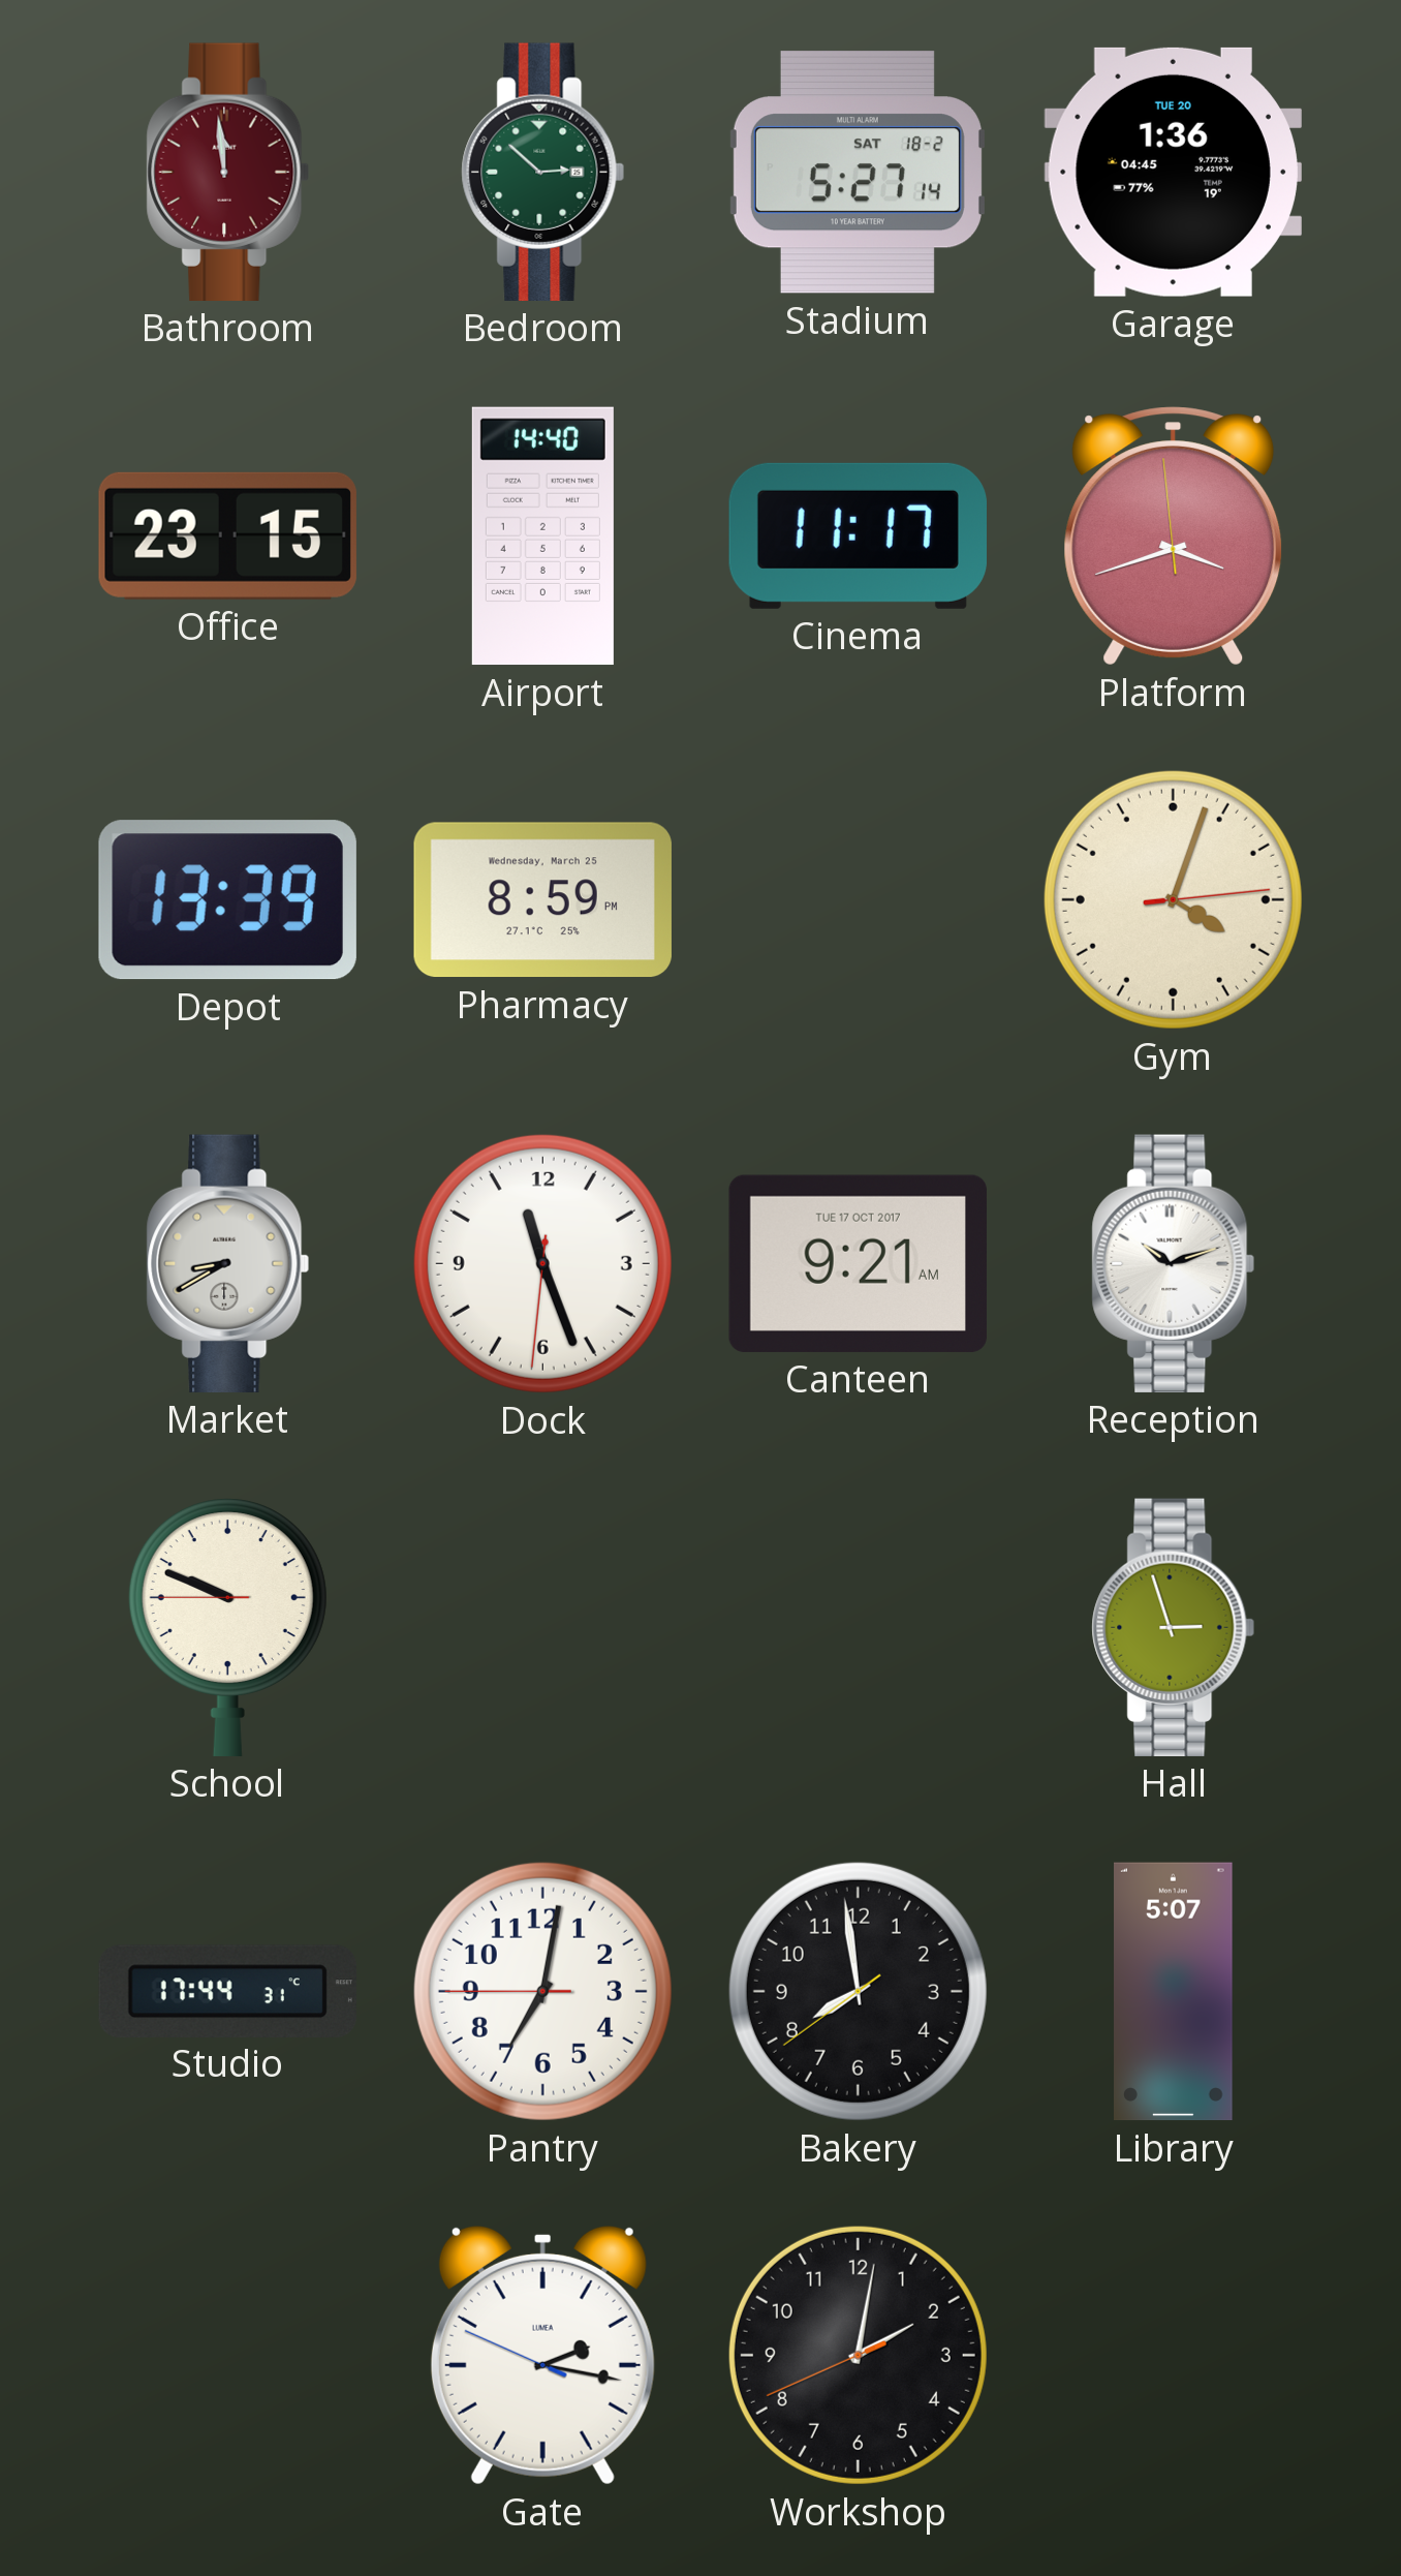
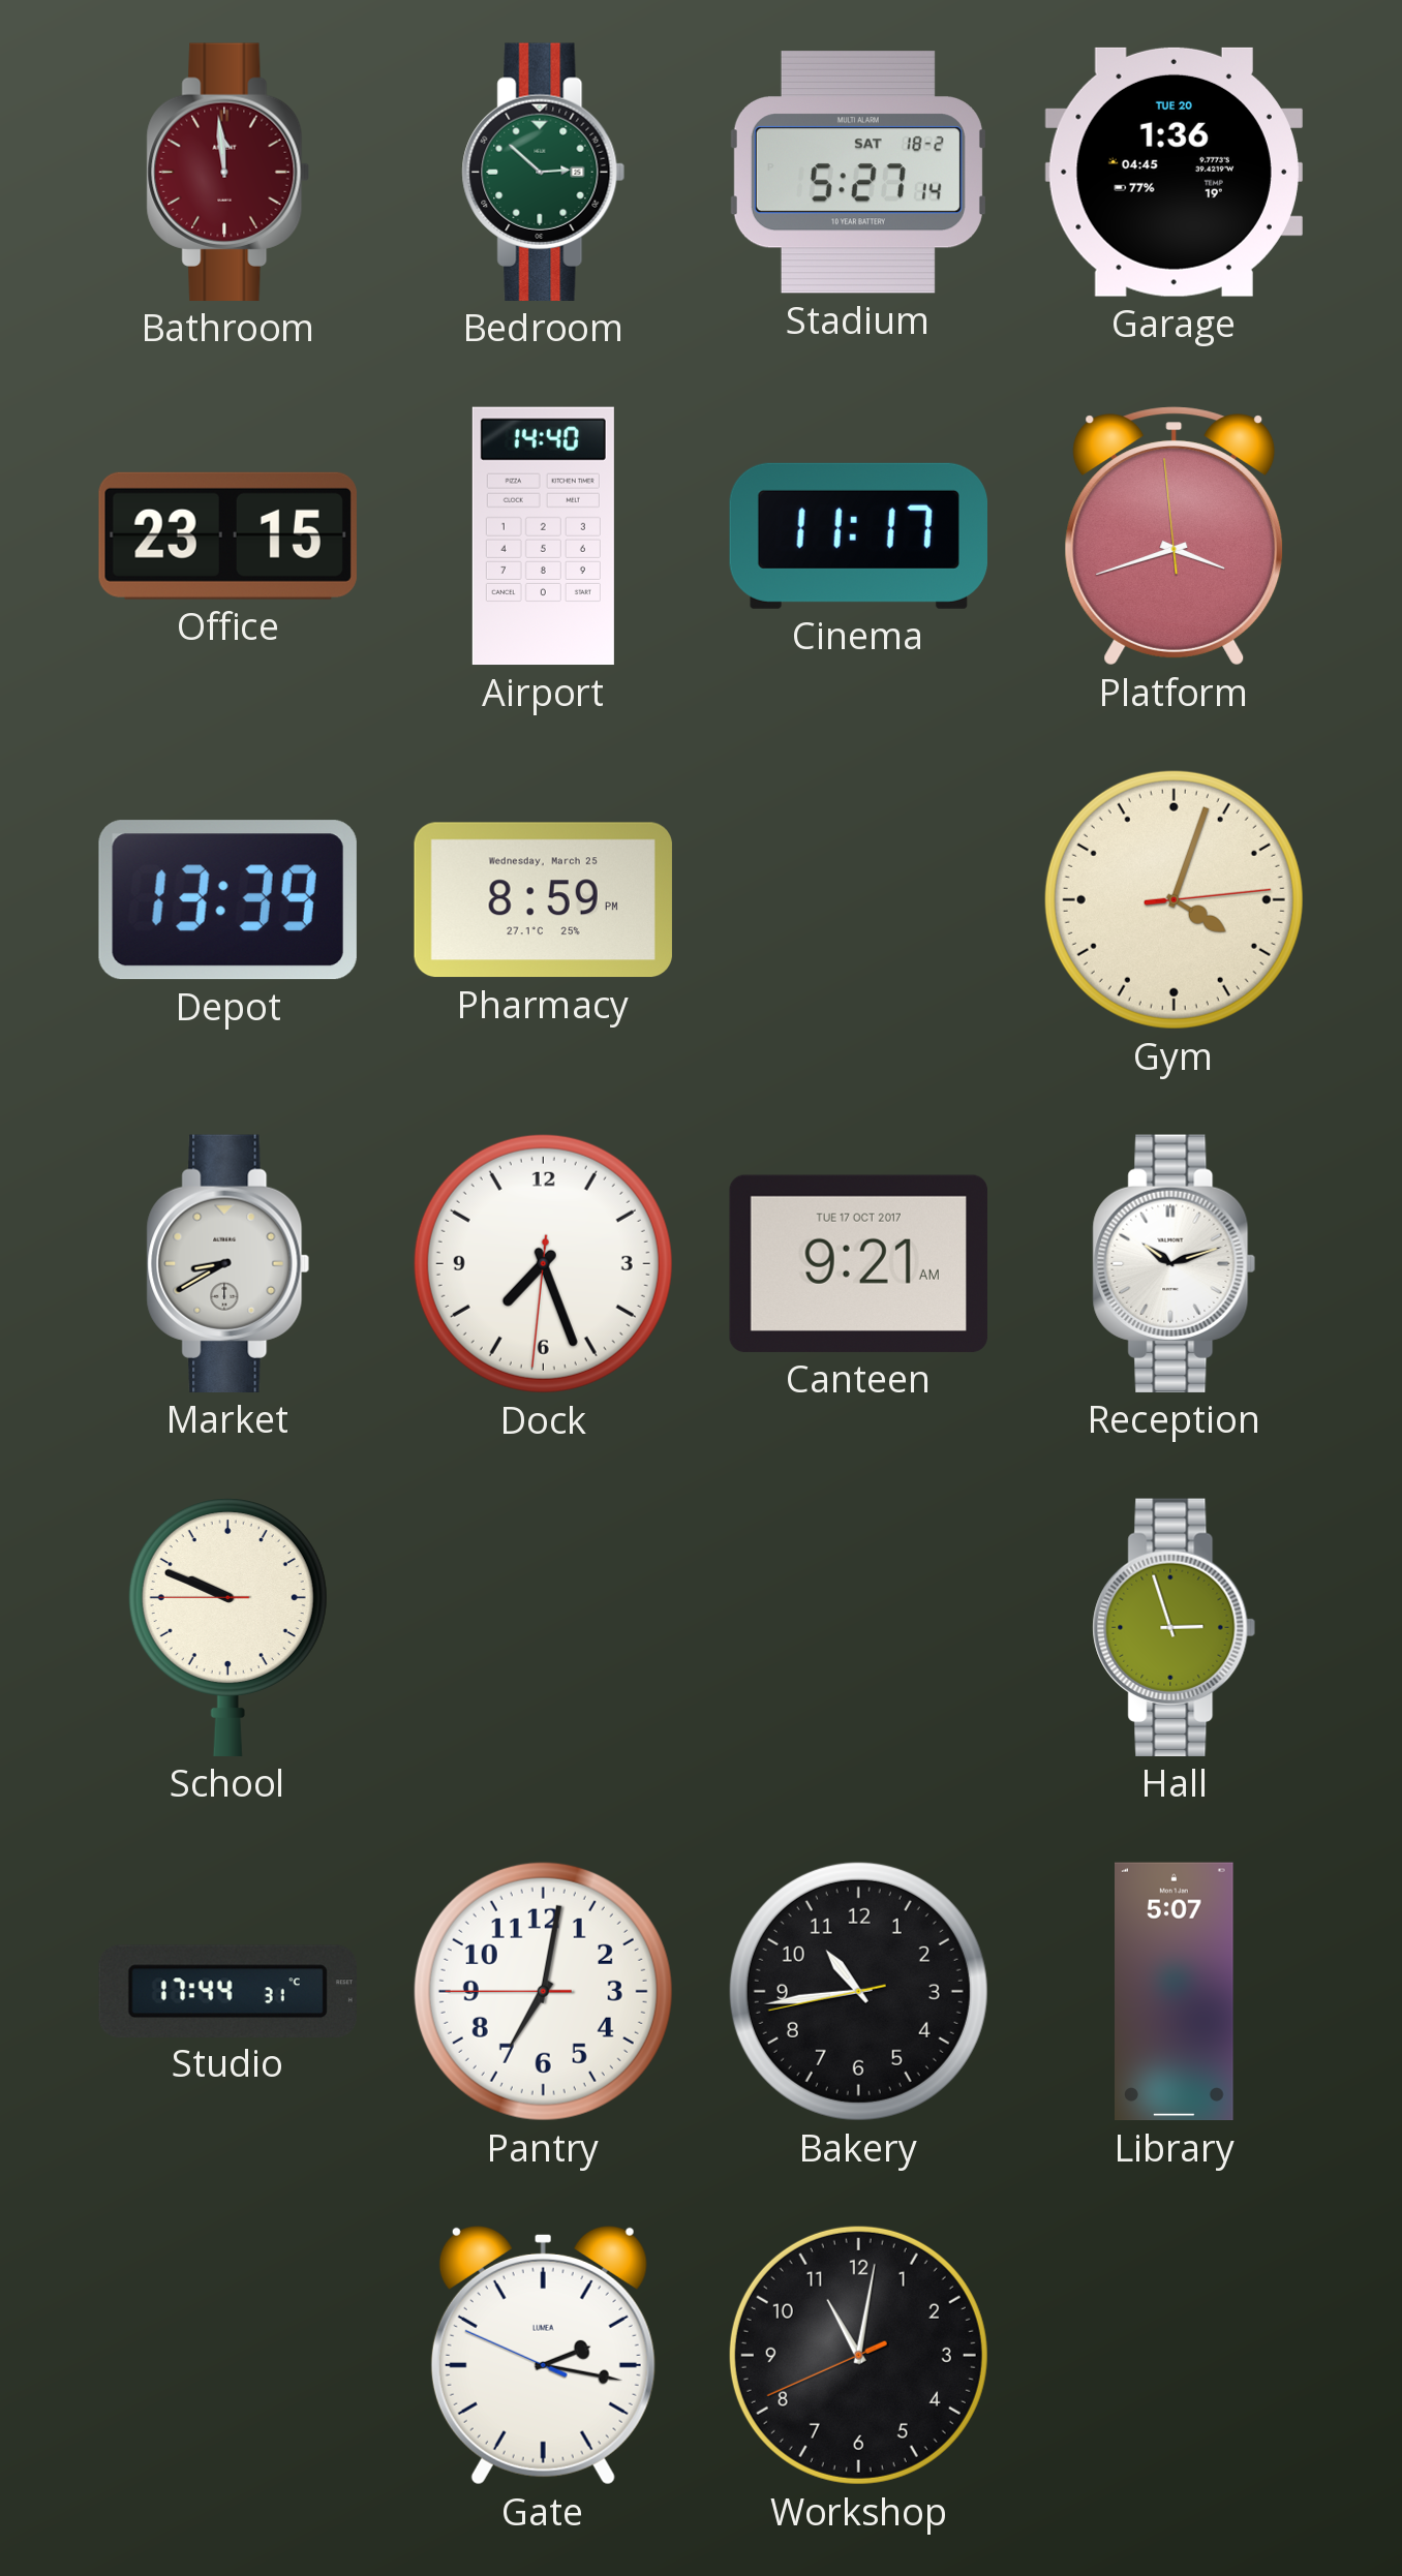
Dock: 11:26 -> 7:26
Bakery: 7:58 -> 10:43
Workshop: 2:01 -> 11:01
